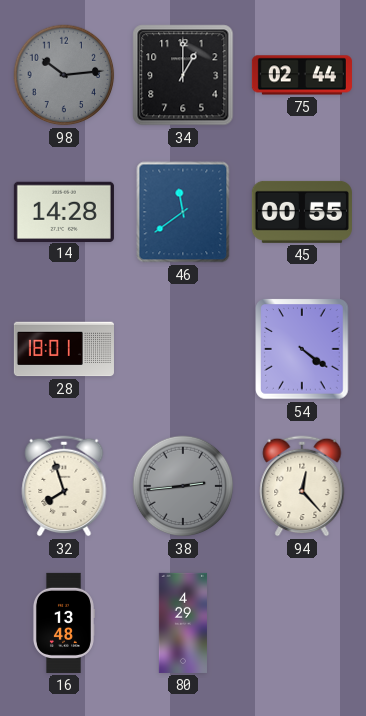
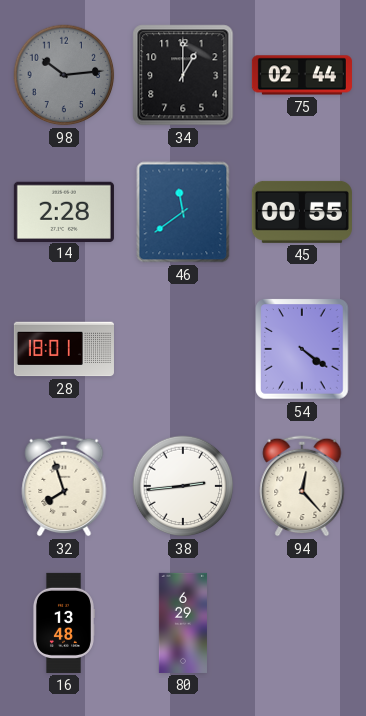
14: 14:28 -> 2:28
38 dial: grey -> white
80: 4:29 -> 6:29
